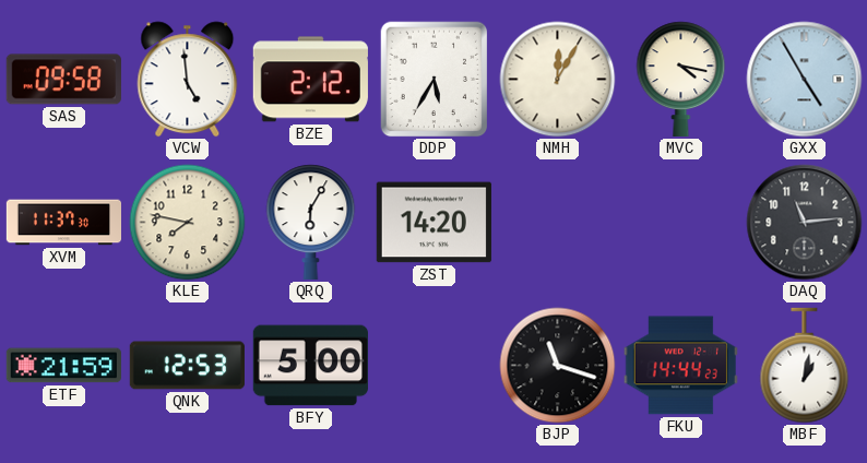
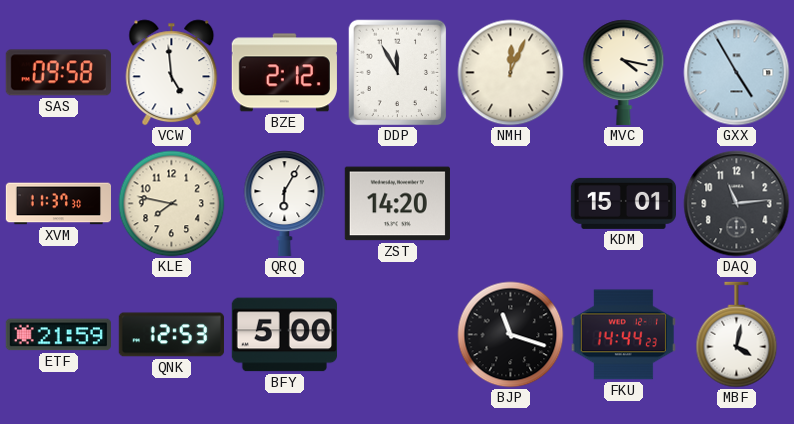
DDP: 5:35 -> 11:55
NMH: 12:05 -> 12:04
KDM: none -> 15:01
MBF: 1:02 -> 4:02
